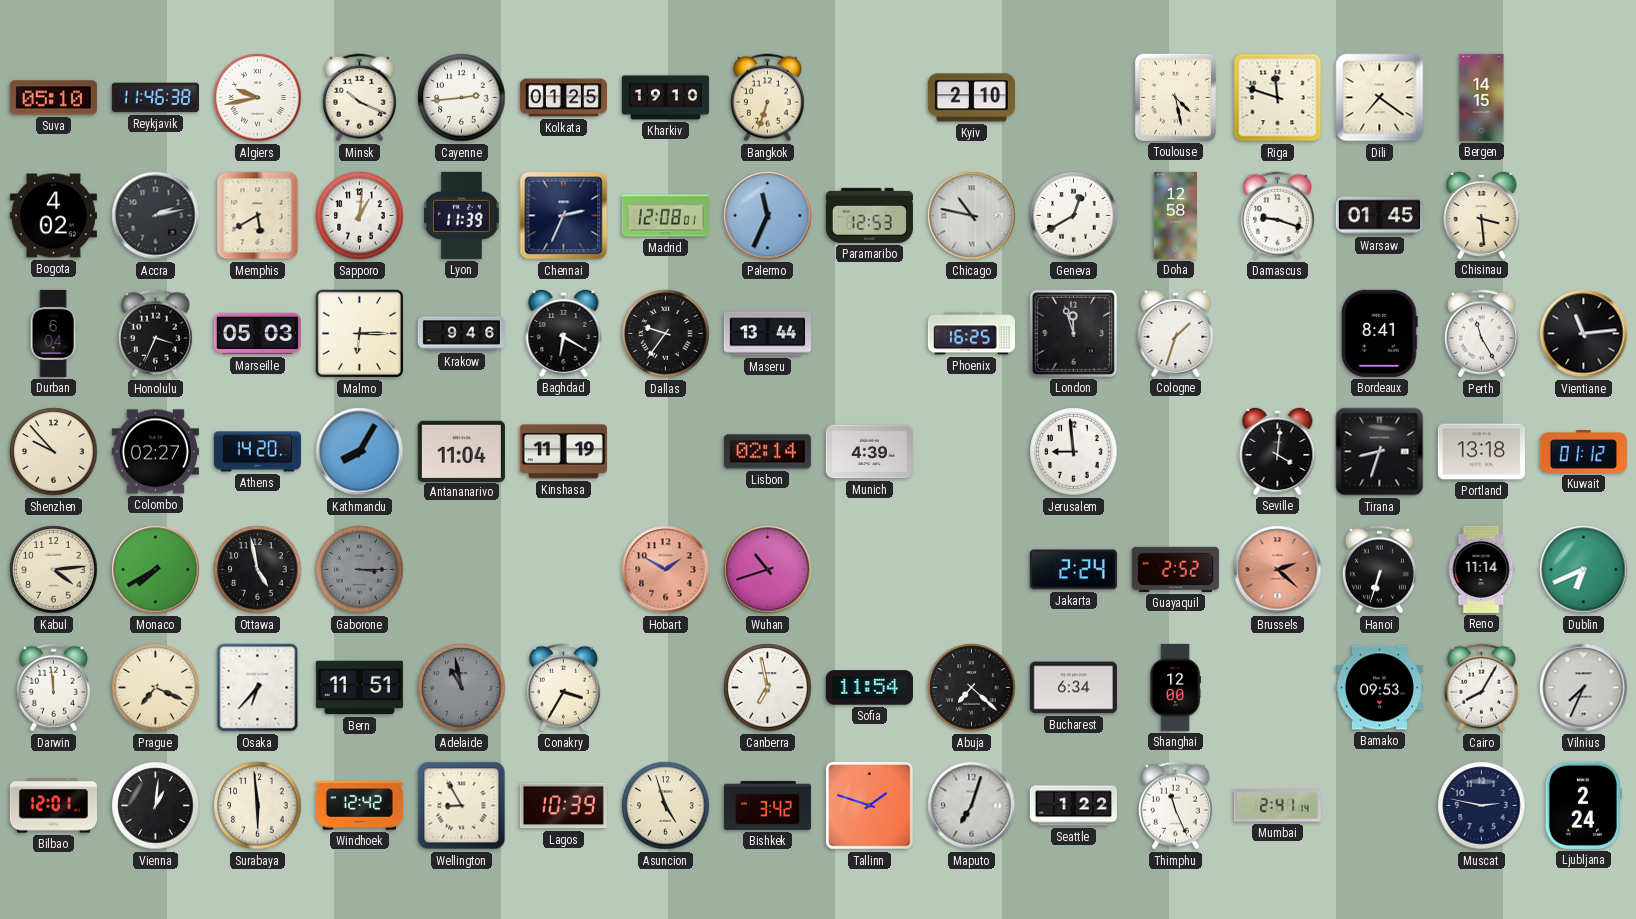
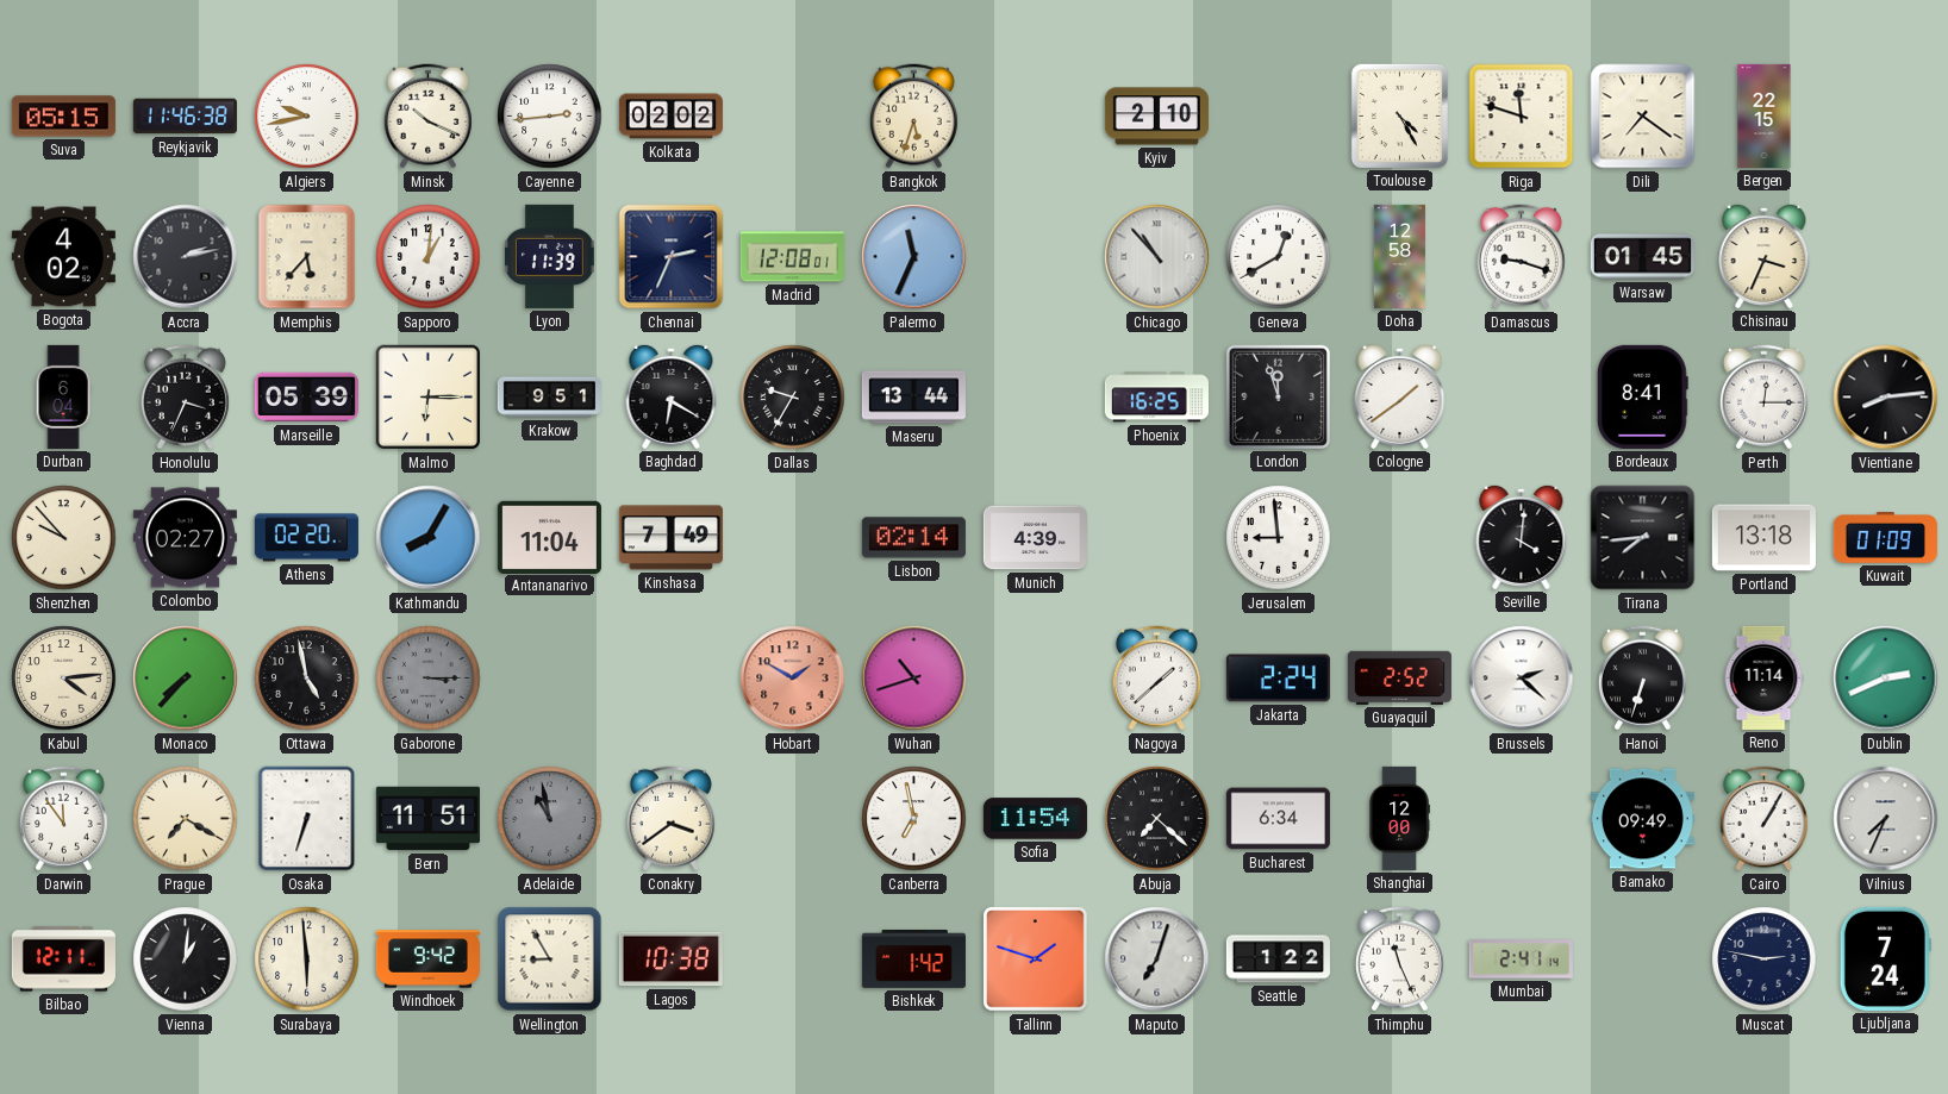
Suva: 05:10 -> 05:15
Kolkata: 01:25 -> 02:02
Kharkiv: 19:10 -> none
Bangkok: 6:33 -> 5:33
Toulouse: 4:28 -> 4:25
Bergen: 14:15 -> 22:15
Memphis: 5:40 -> 5:37
Paramaribo: 12:53 -> none
Chicago: 10:47 -> 10:53
Chisinau: 3:29 -> 3:34
Marseille: 05:03 -> 05:39
Krakow: 9:46 -> 9:51
Dallas: 9:36 -> 9:35
Cologne: 1:33 -> 1:39
Perth: 11:25 -> 12:15
Vientiane: 11:14 -> 8:14
Athens: 14:20 -> 02:20
Kinshasa: 11:19 -> 7:49
Tirana: 8:33 -> 7:44
Kuwait: 01:12 -> 01:09
Monaco: 7:40 -> 7:37
Nagoya: none -> 1:38
Brussels dial: salmon -> white
Dublin: 6:41 -> 2:41
Darwin: 11:59 -> 11:54
Prague: 7:19 -> 7:20
Osaka: 6:37 -> 6:33
Conakry: 3:35 -> 3:39
Bamako: 09:53 -> 09:49
Cairo: 8:05 -> 1:05
Bilbao: 12:01 -> 12:11
Windhoek: 12:42 -> 9:42
Lagos: 10:39 -> 10:38
Asuncion: 4:57 -> none
Bishkek: 3:42 -> 1:42
Ljubljana: 2:24 -> 7:24
